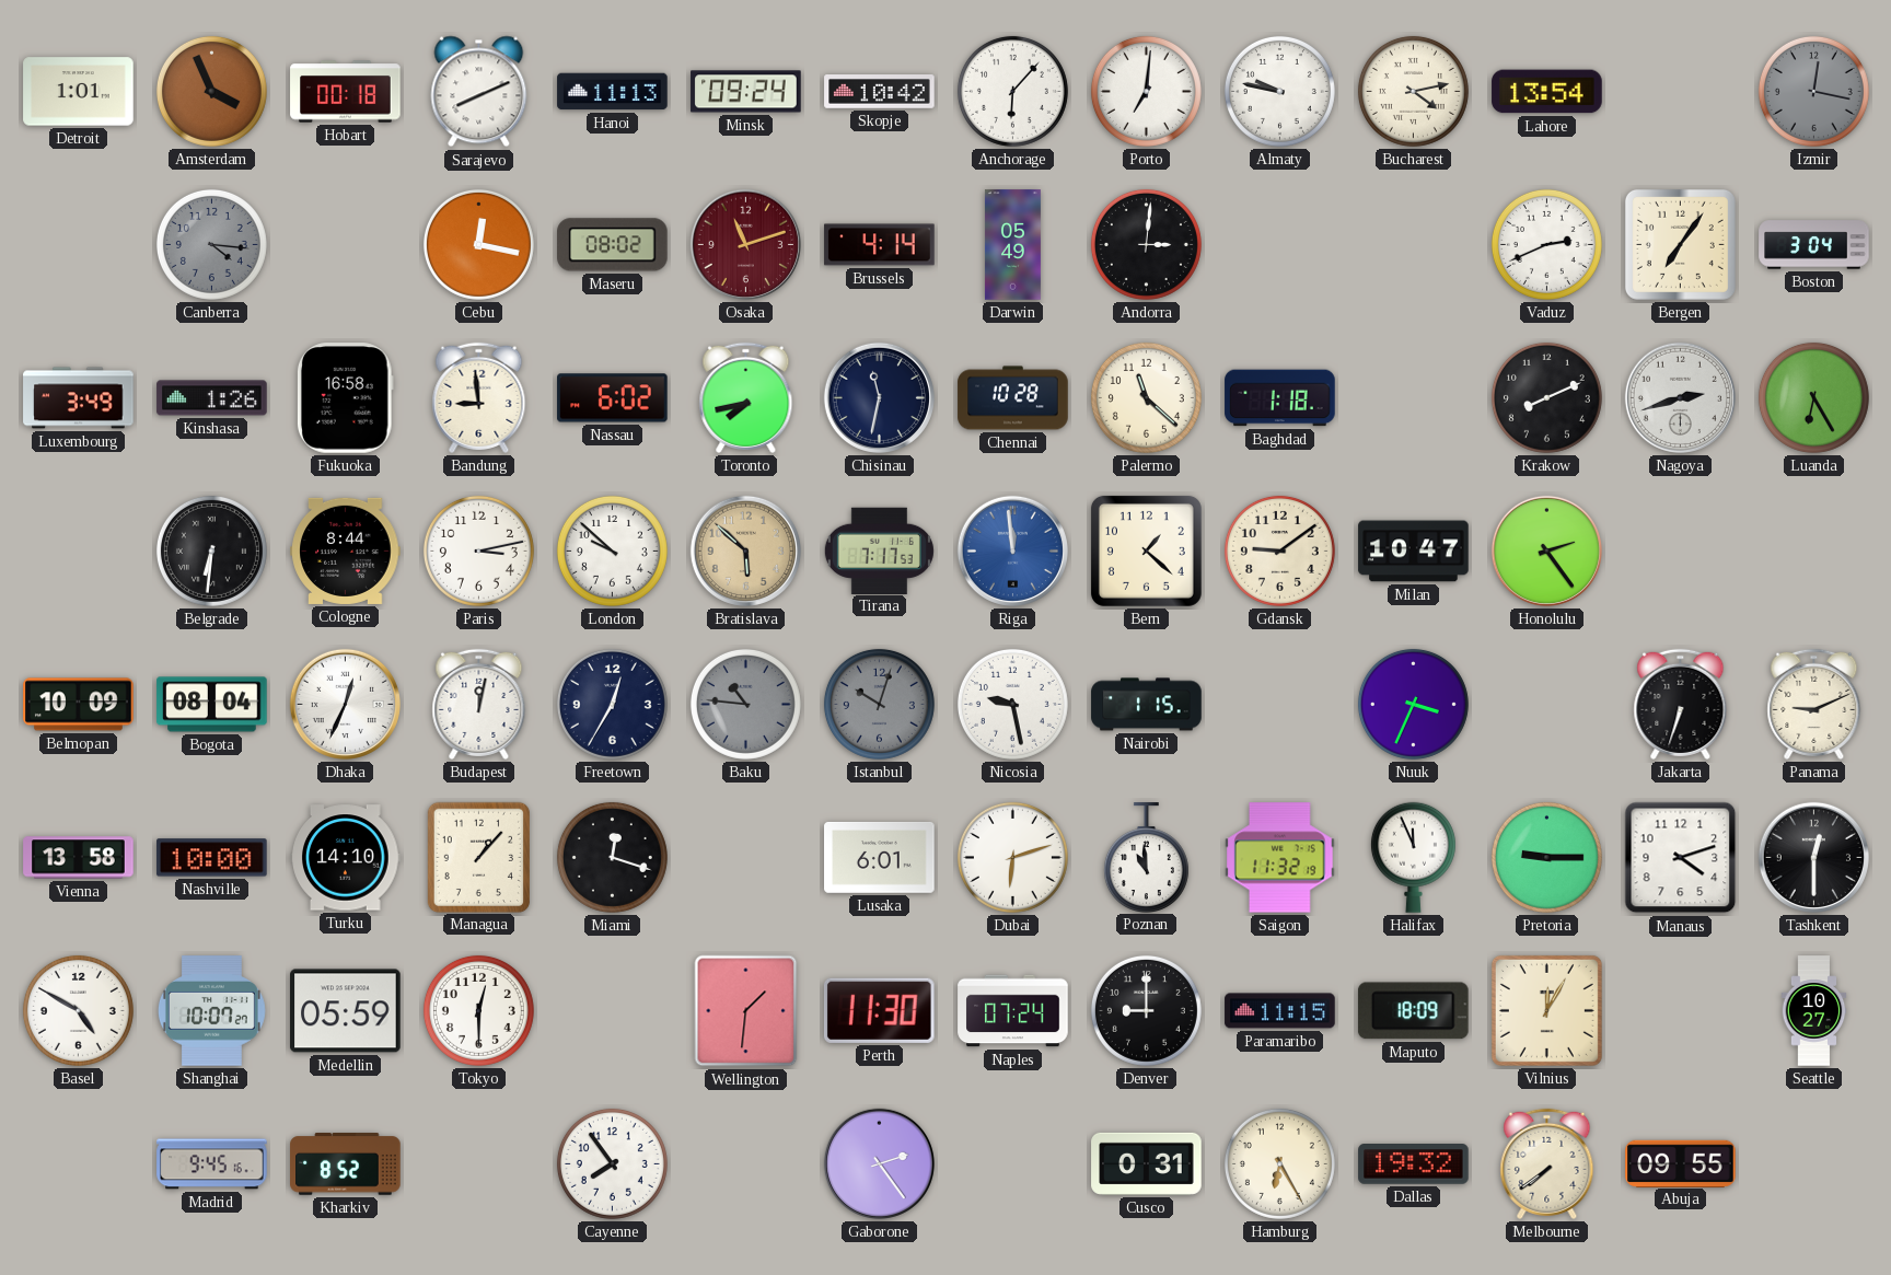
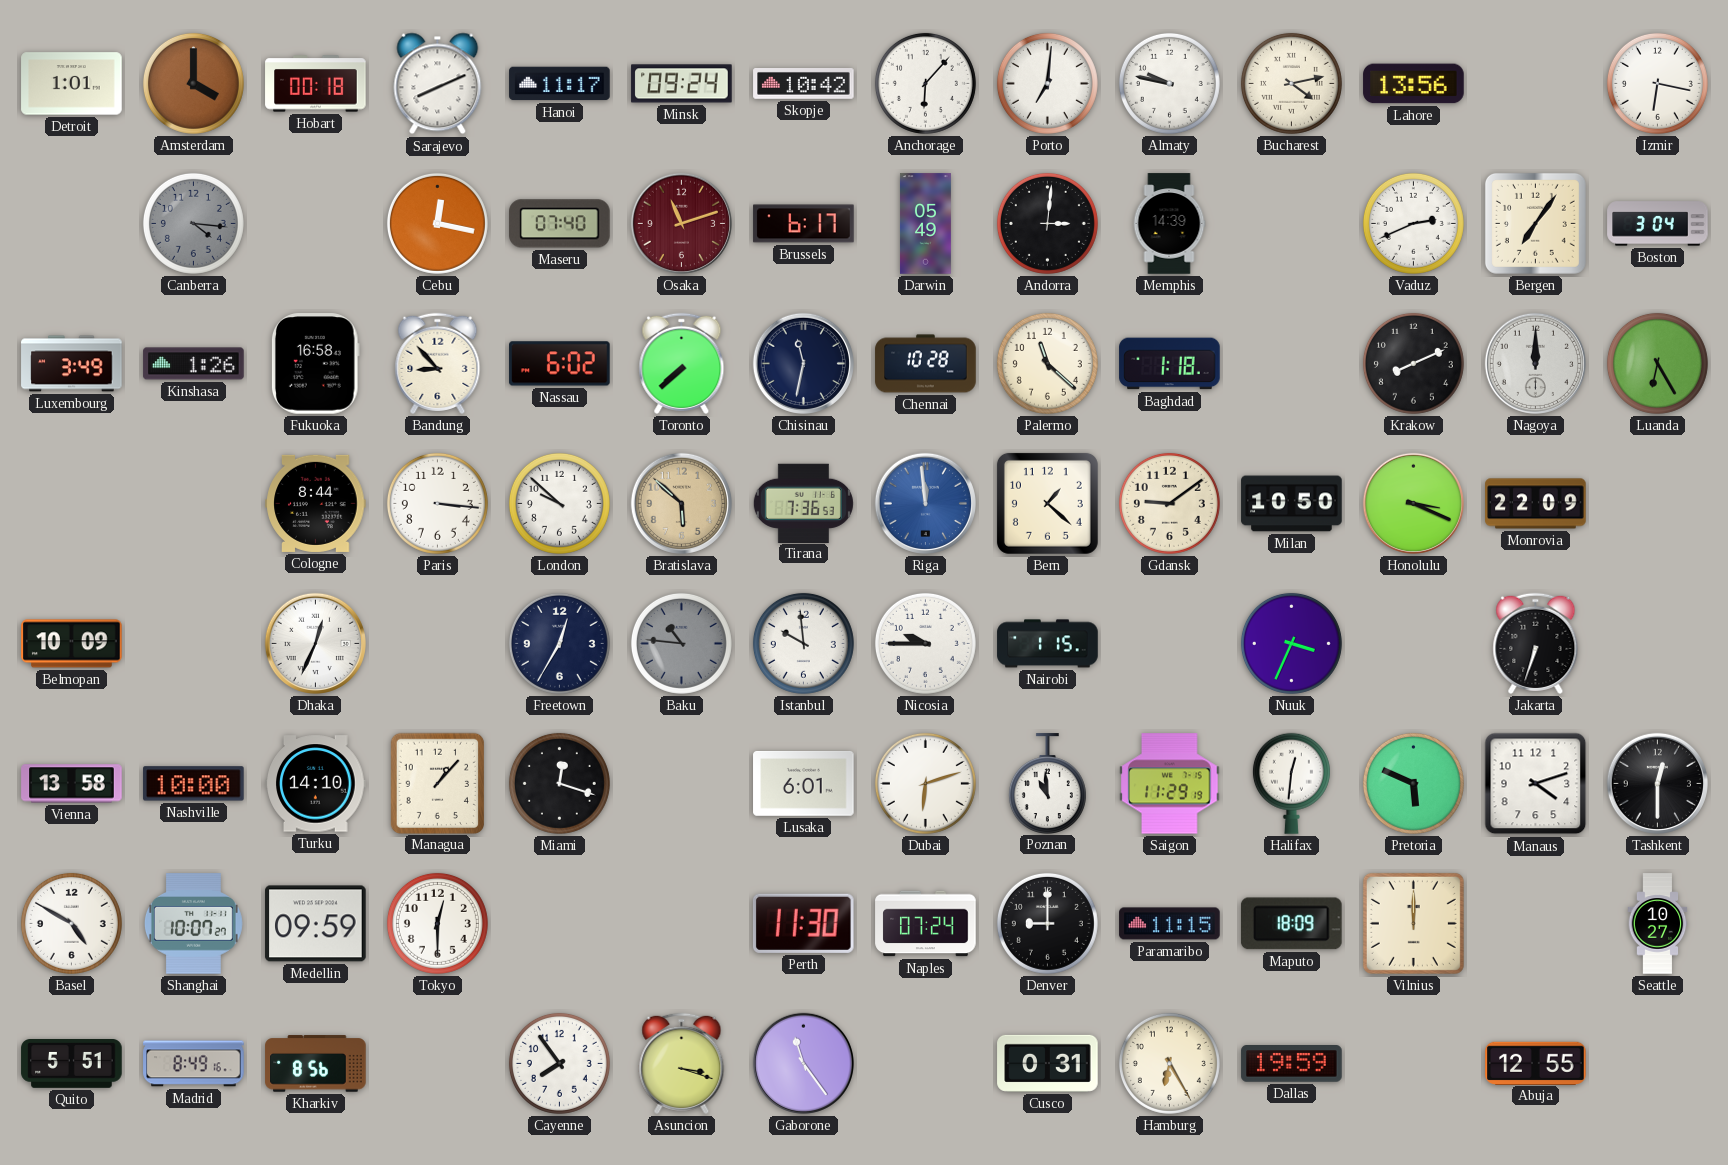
Amsterdam: 3:56 -> 4:00
Hanoi: 11:13 -> 11:17
Lahore: 13:54 -> 13:56
Izmir: 12:17 -> 6:17
Izmir dial: grey -> white
Maseru: 08:02 -> 07:40
Brussels: 4:14 -> 6:17
Memphis: none -> 14:39
Bandung: 8:59 -> 8:53
Toronto: 7:43 -> 7:38
Nagoya: 2:42 -> 12:00
Belgrade: 6:31 -> none
Paris: 3:13 -> 3:16
Tirana: 7:17 -> 7:36
Milan: 10:47 -> 10:50
Honolulu: 2:24 -> 3:19
Monrovia: none -> 22:09
Bogota: 08:04 -> none
Budapest: 12:02 -> none
Istanbul: 10:03 -> 9:59
Istanbul dial: grey -> white
Nicosia: 9:28 -> 9:45
Panama: 9:11 -> none
Saigon: 11:32 -> 11:29
Halifax: 11:56 -> 12:31
Pretoria: 9:15 -> 5:49
Medellin: 05:59 -> 09:59
Wellington: 1:31 -> none
Vilnius: 12:05 -> 12:00
Quito: none -> 5:51
Madrid: 9:45 -> 8:49
Kharkiv: 8:52 -> 8:56
Asuncion: none -> 3:18
Gaborone: 2:24 -> 11:24
Dallas: 19:32 -> 19:59
Melbourne: 7:39 -> none
Abuja: 09:55 -> 12:55
